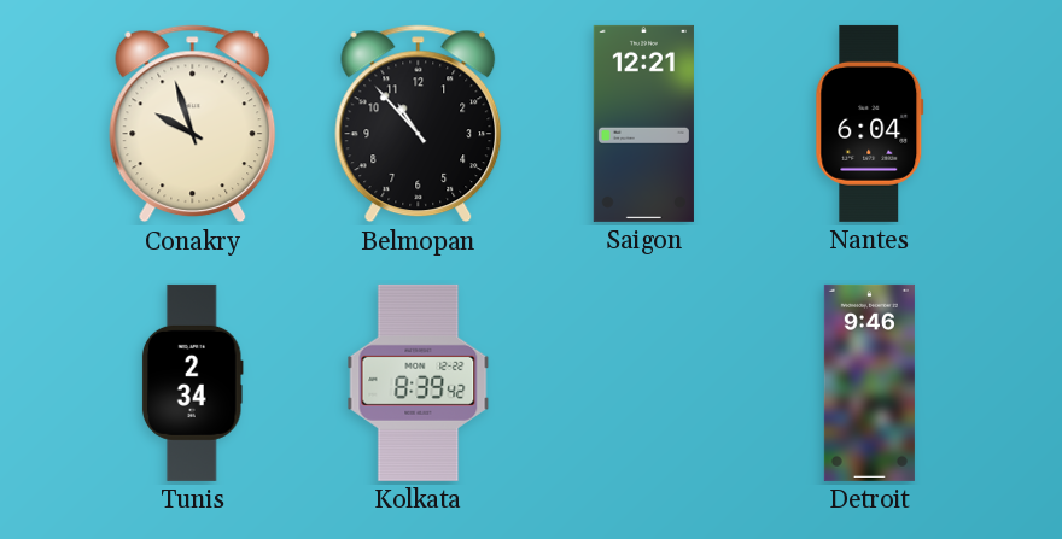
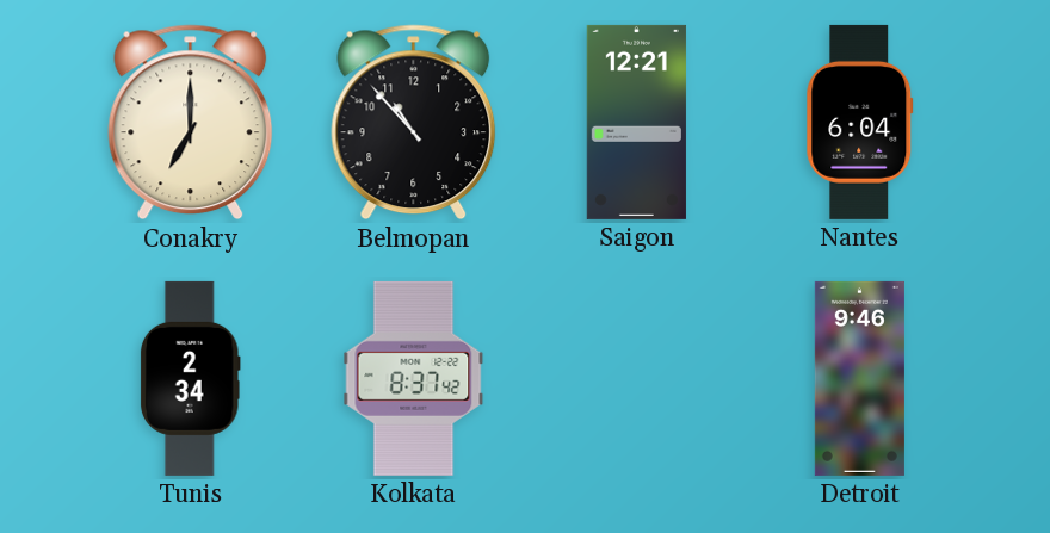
Conakry: 9:57 -> 7:00
Kolkata: 8:39 -> 8:37
